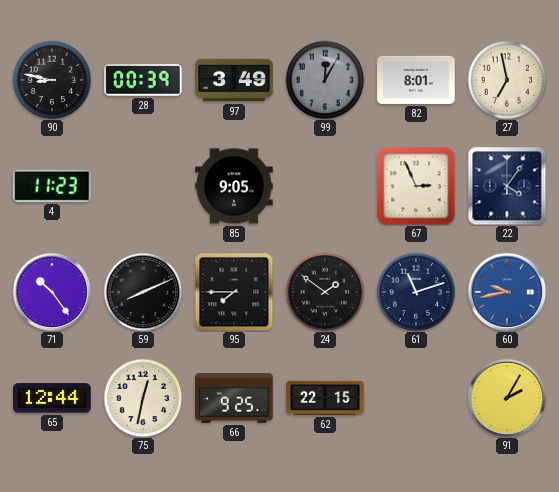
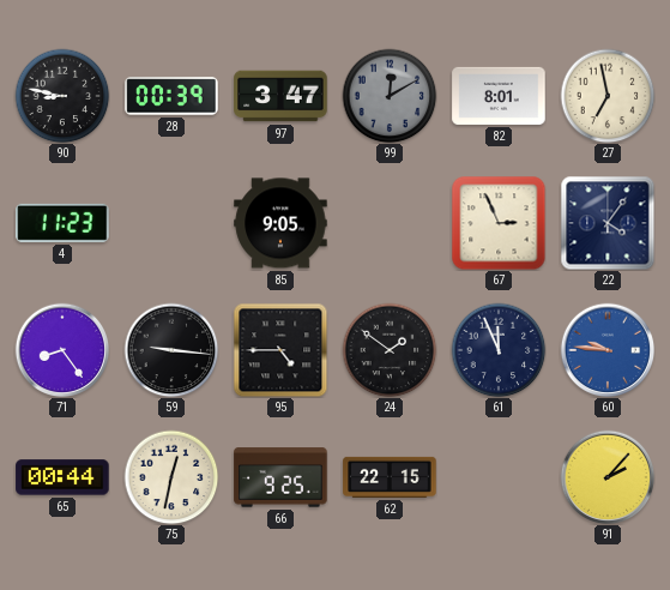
97: 3:49 -> 3:47
99: 12:05 -> 12:10
71: 10:24 -> 8:24
59: 8:11 -> 9:16
95: 7:45 -> 4:45
61: 11:12 -> 11:56
60: 9:43 -> 9:46
65: 12:44 -> 00:44
91: 2:05 -> 2:07
